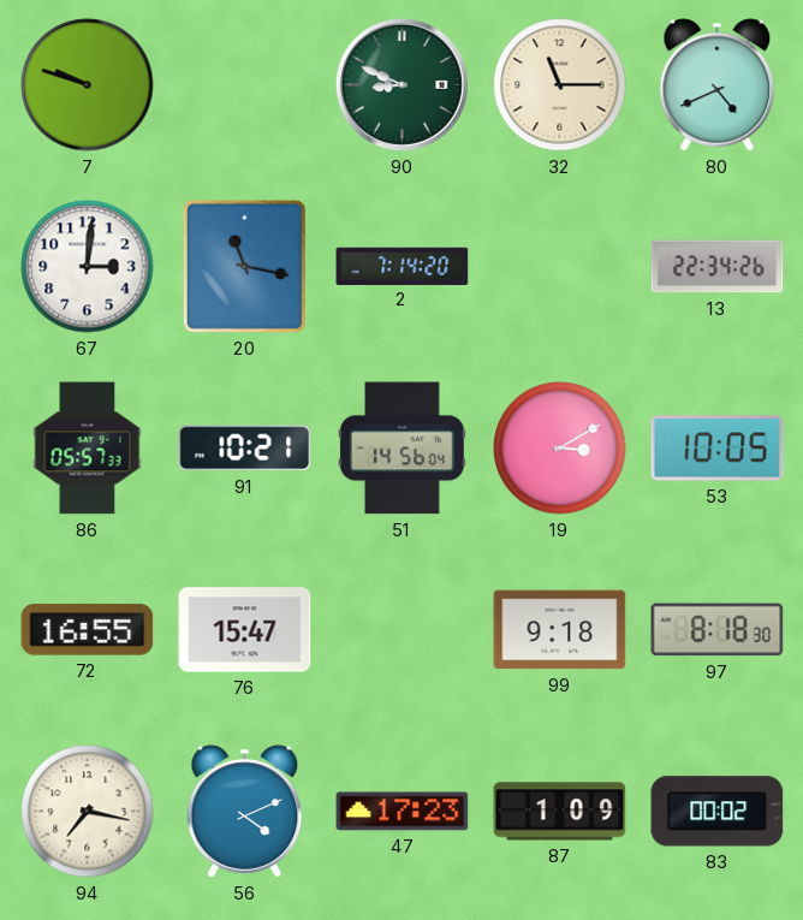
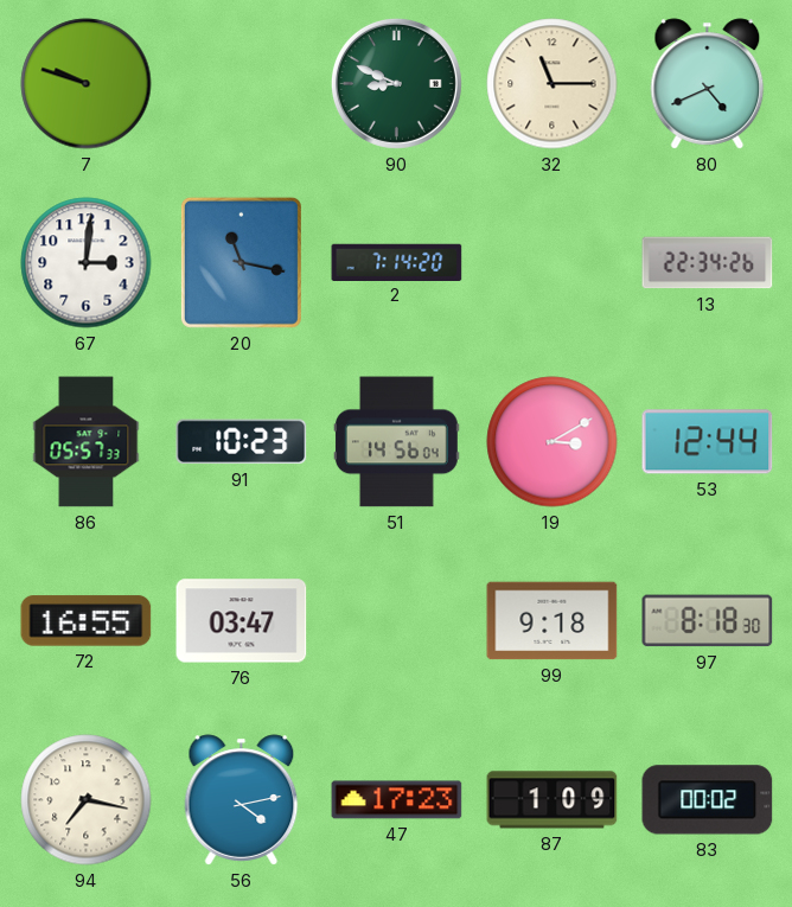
91: 10:21 -> 10:23
53: 10:05 -> 12:44
76: 15:47 -> 03:47
56: 4:11 -> 4:13
